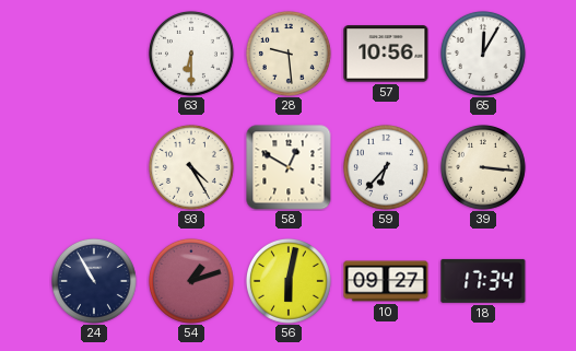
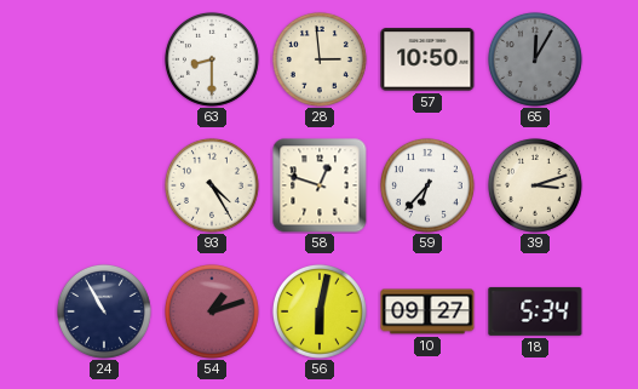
63: 6:30 -> 8:30
28: 9:29 -> 2:59
57: 10:56 -> 10:50
65 dial: white -> grey
58: 12:50 -> 12:48
39: 3:16 -> 3:12
18: 17:34 -> 5:34
